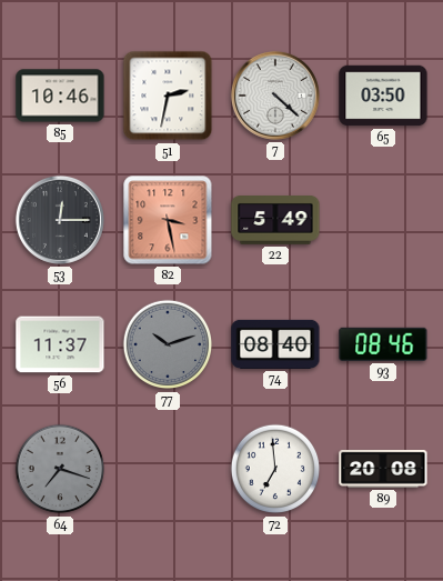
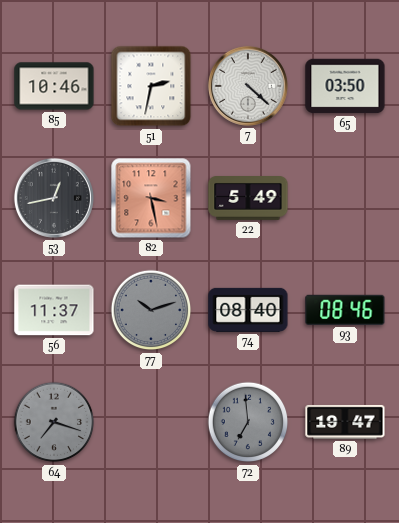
53: 12:15 -> 12:43
72 dial: white -> grey
89: 20:08 -> 19:47
